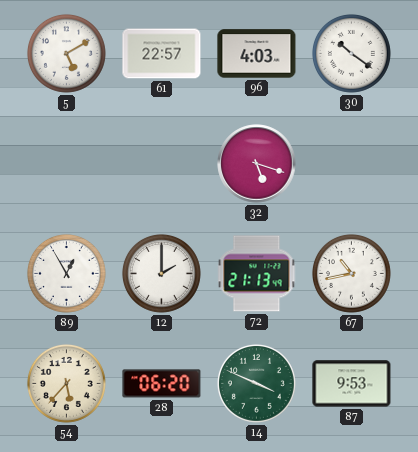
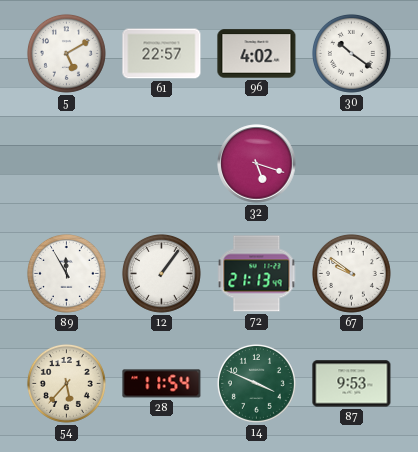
96: 4:03 -> 4:02
89: 12:55 -> 11:55
12: 2:00 -> 1:06
67: 10:43 -> 9:51
28: 06:20 -> 11:54
